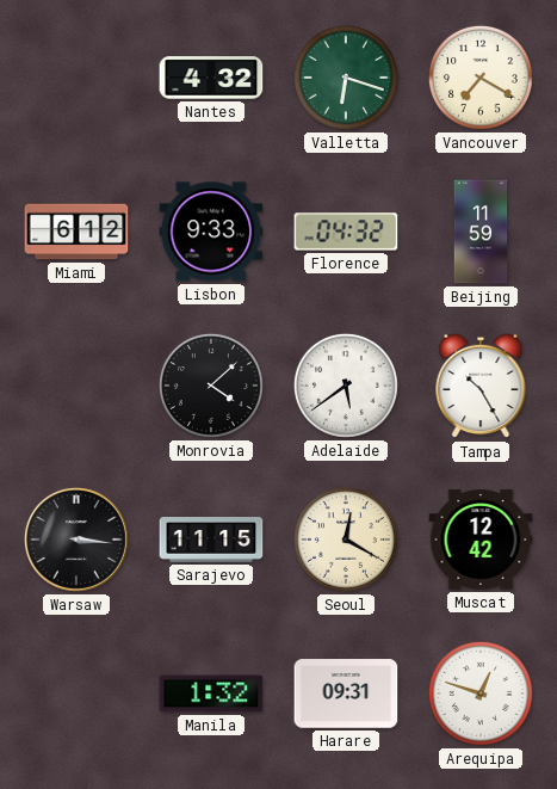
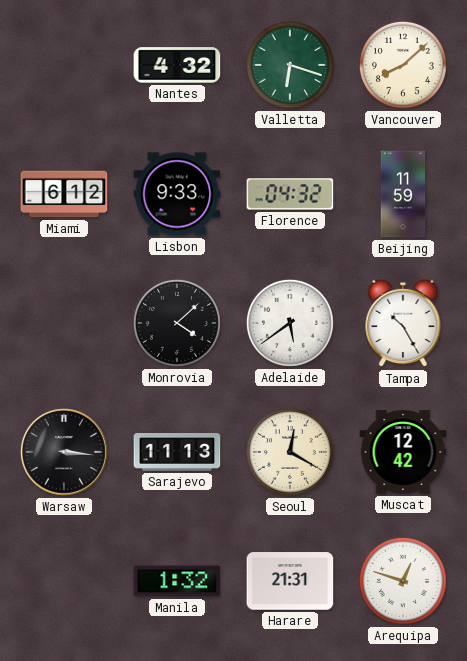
Vancouver: 7:20 -> 8:08
Sarajevo: 11:15 -> 11:13
Harare: 09:31 -> 21:31
